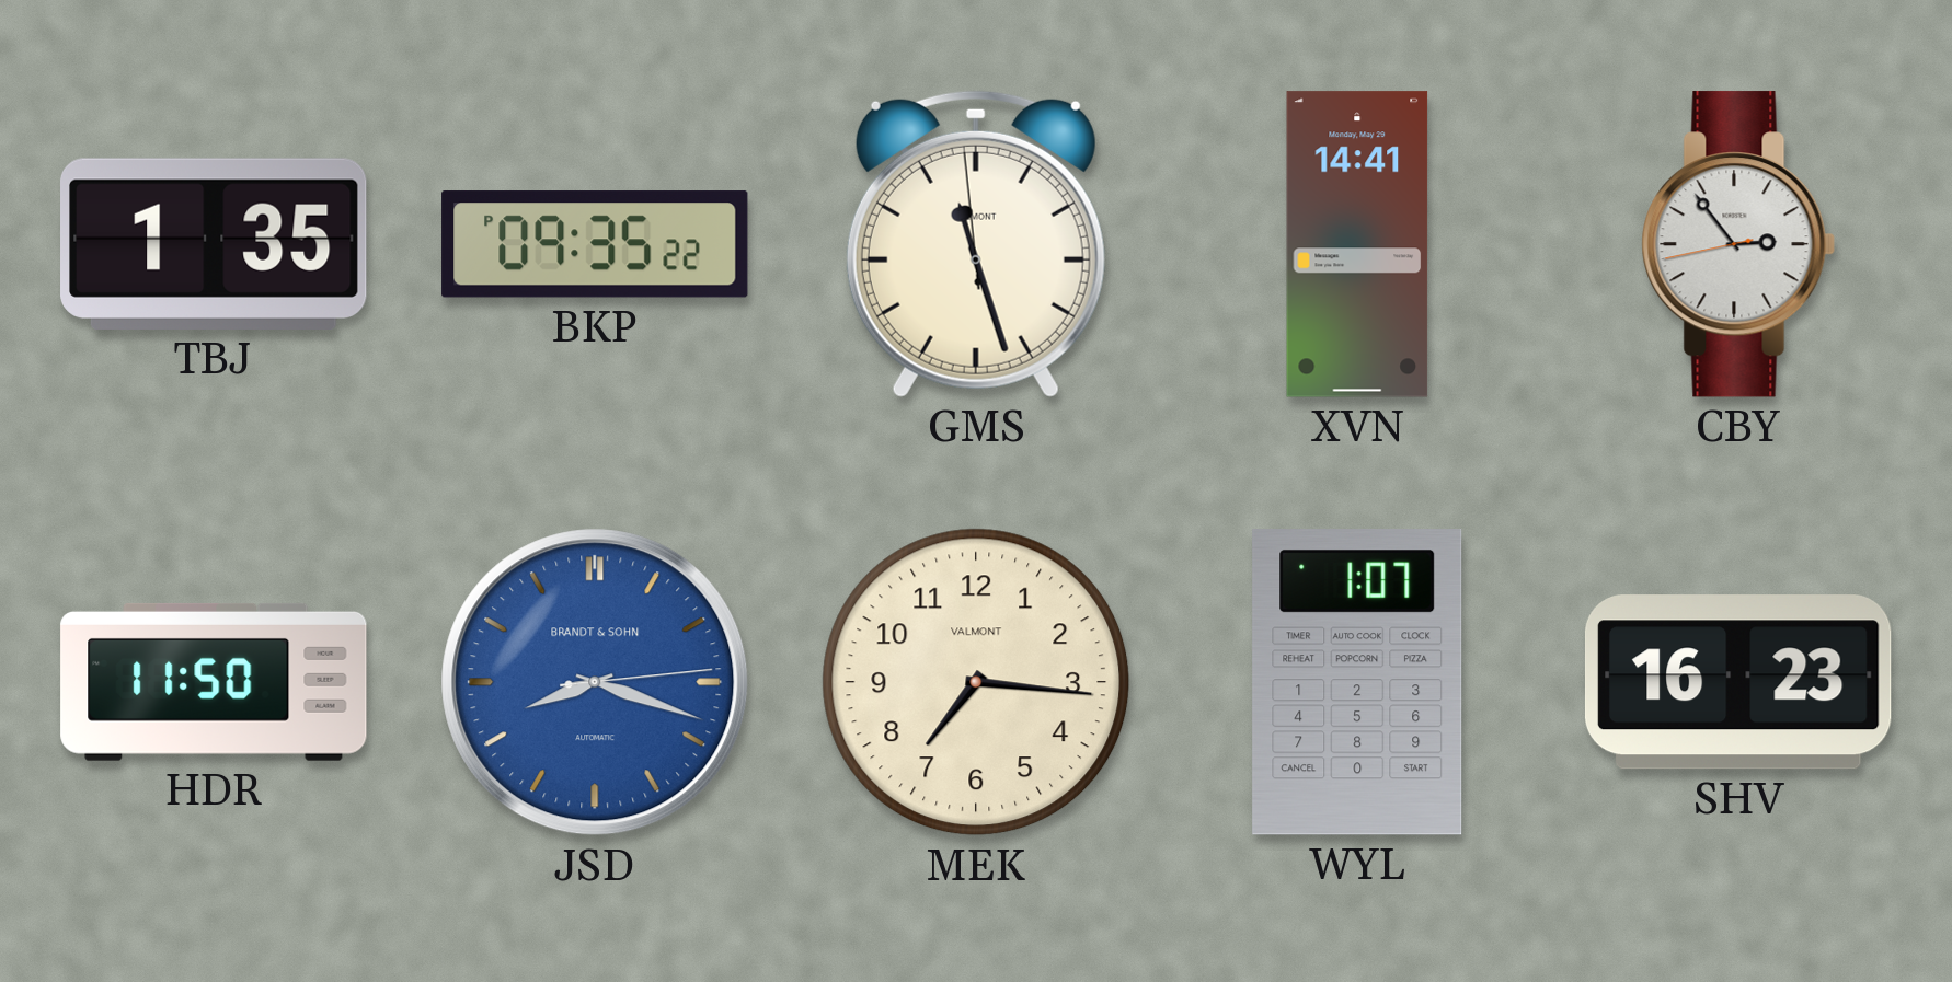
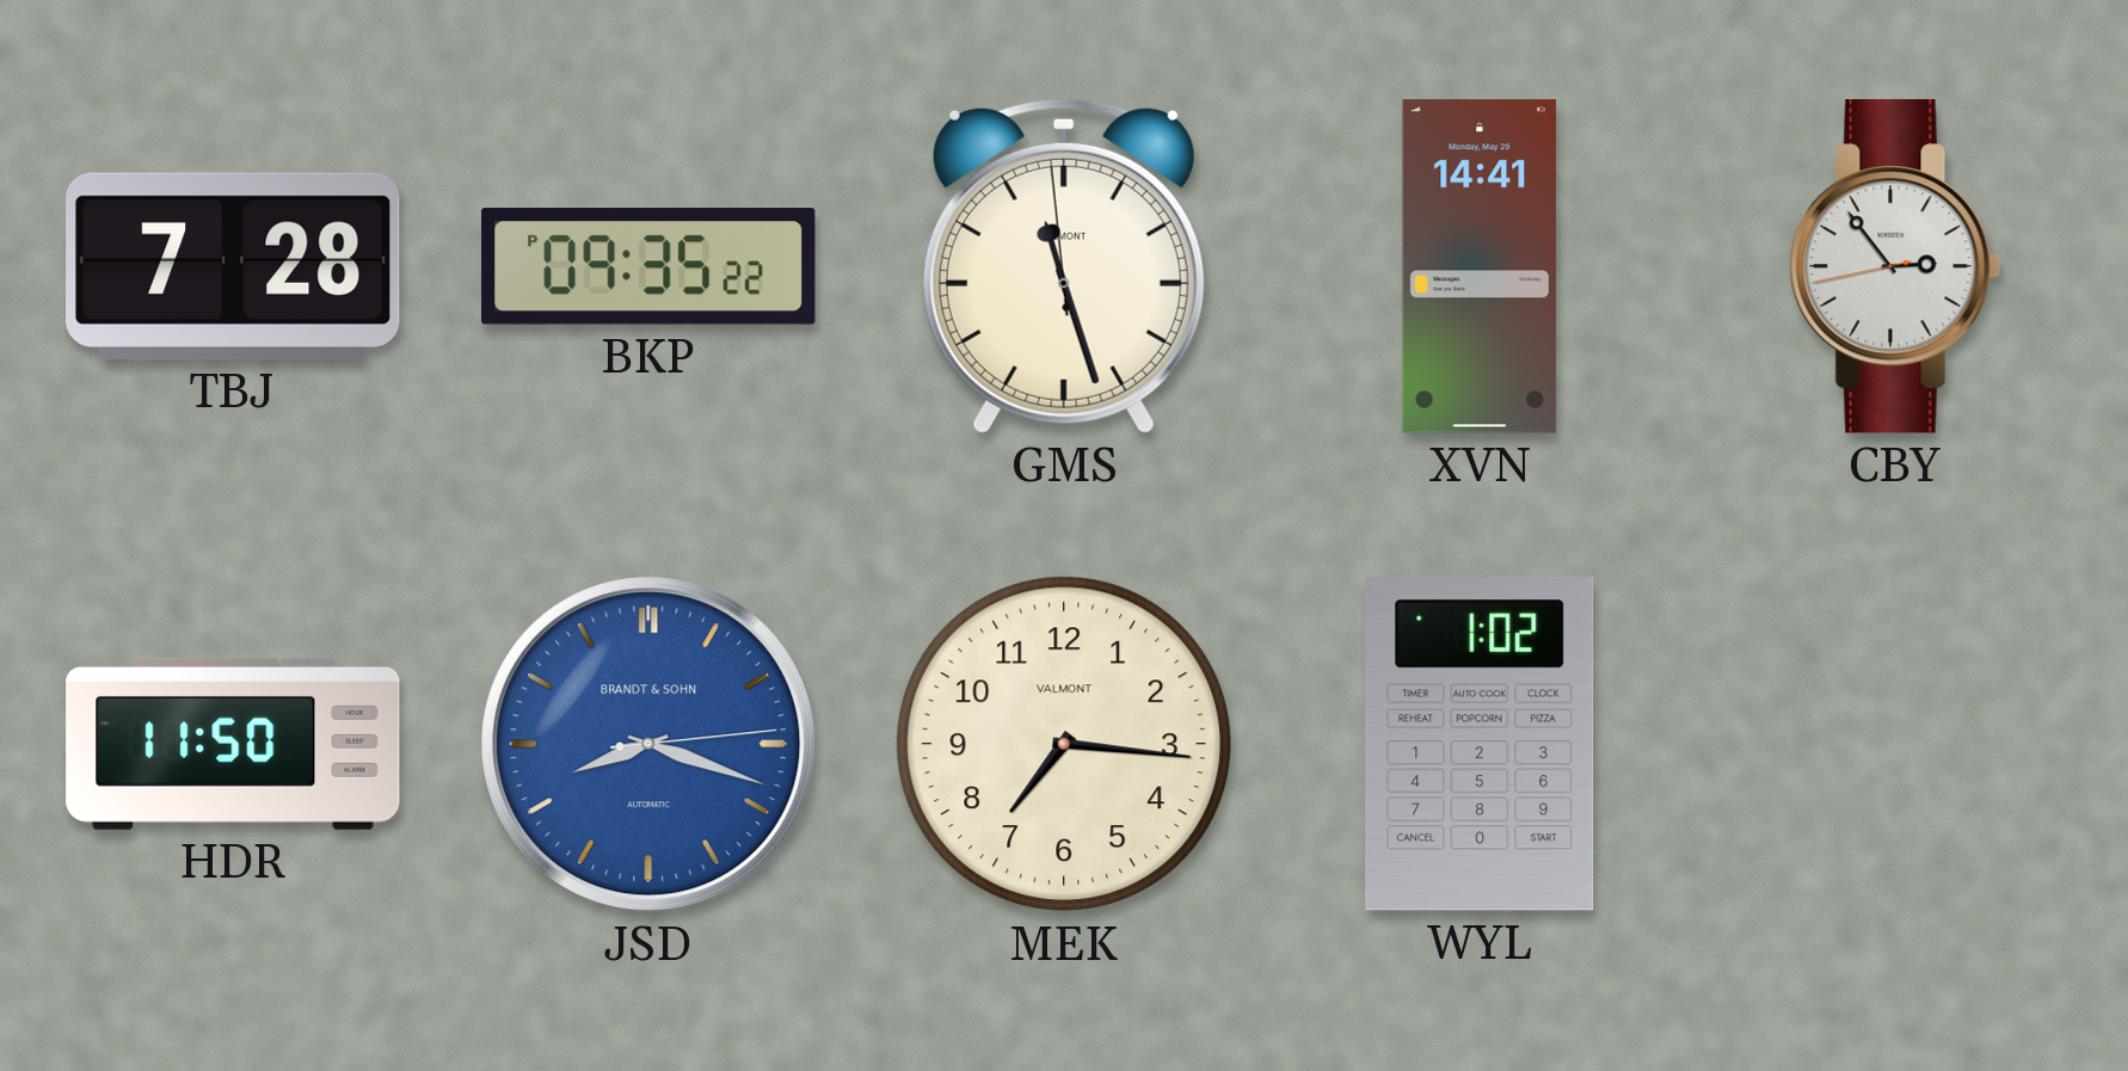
TBJ: 1:35 -> 7:28
WYL: 1:07 -> 1:02
SHV: 16:23 -> none
